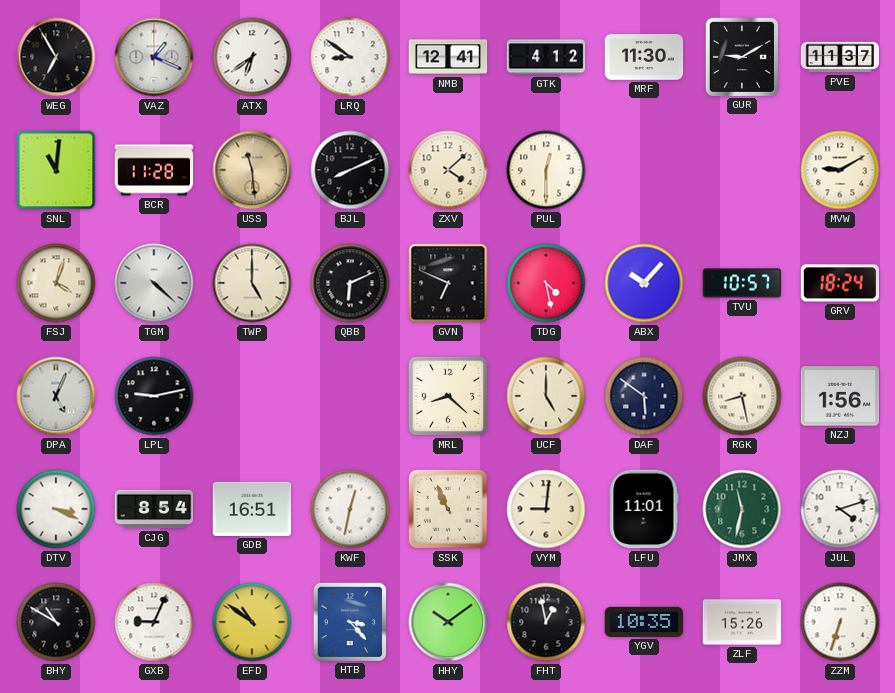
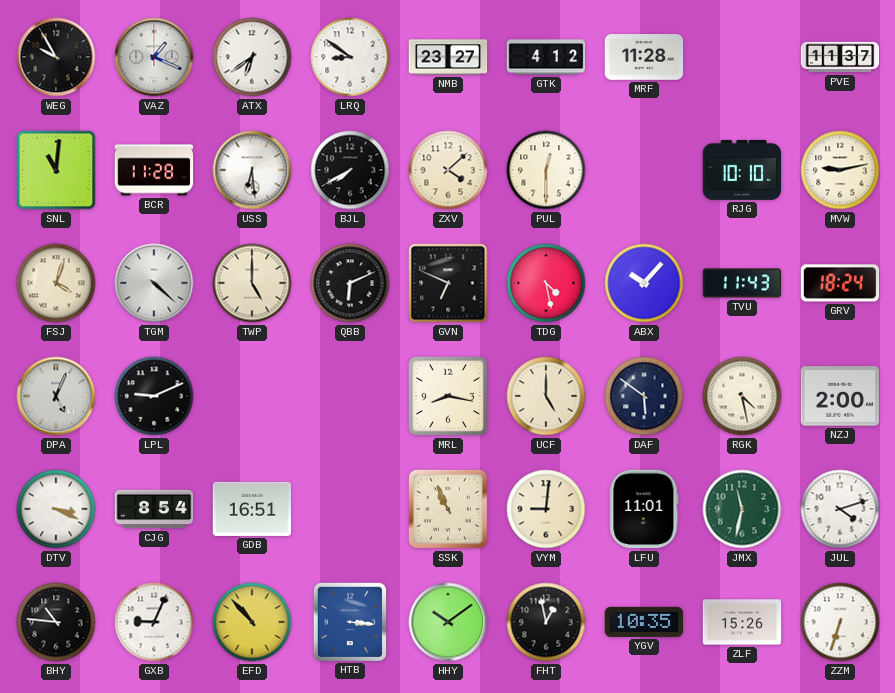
WEG: 6:55 -> 9:55
NMB: 12:41 -> 23:27
MRF: 11:30 -> 11:28
GUR: 9:10 -> none
USS: 11:29 -> 6:29
USS dial: champagne -> white
BJL: 8:11 -> 7:40
RJG: none -> 10:10
MVW: 9:10 -> 9:13
TVU: 10:57 -> 11:43
LPL: 9:13 -> 9:11
MRL: 8:22 -> 8:17
RGK: 8:28 -> 4:28
NZJ: 1:56 -> 2:00
KWF: 12:32 -> none
BHY: 10:50 -> 10:46
EFD: 10:51 -> 10:53
HTB: 3:23 -> 3:16
